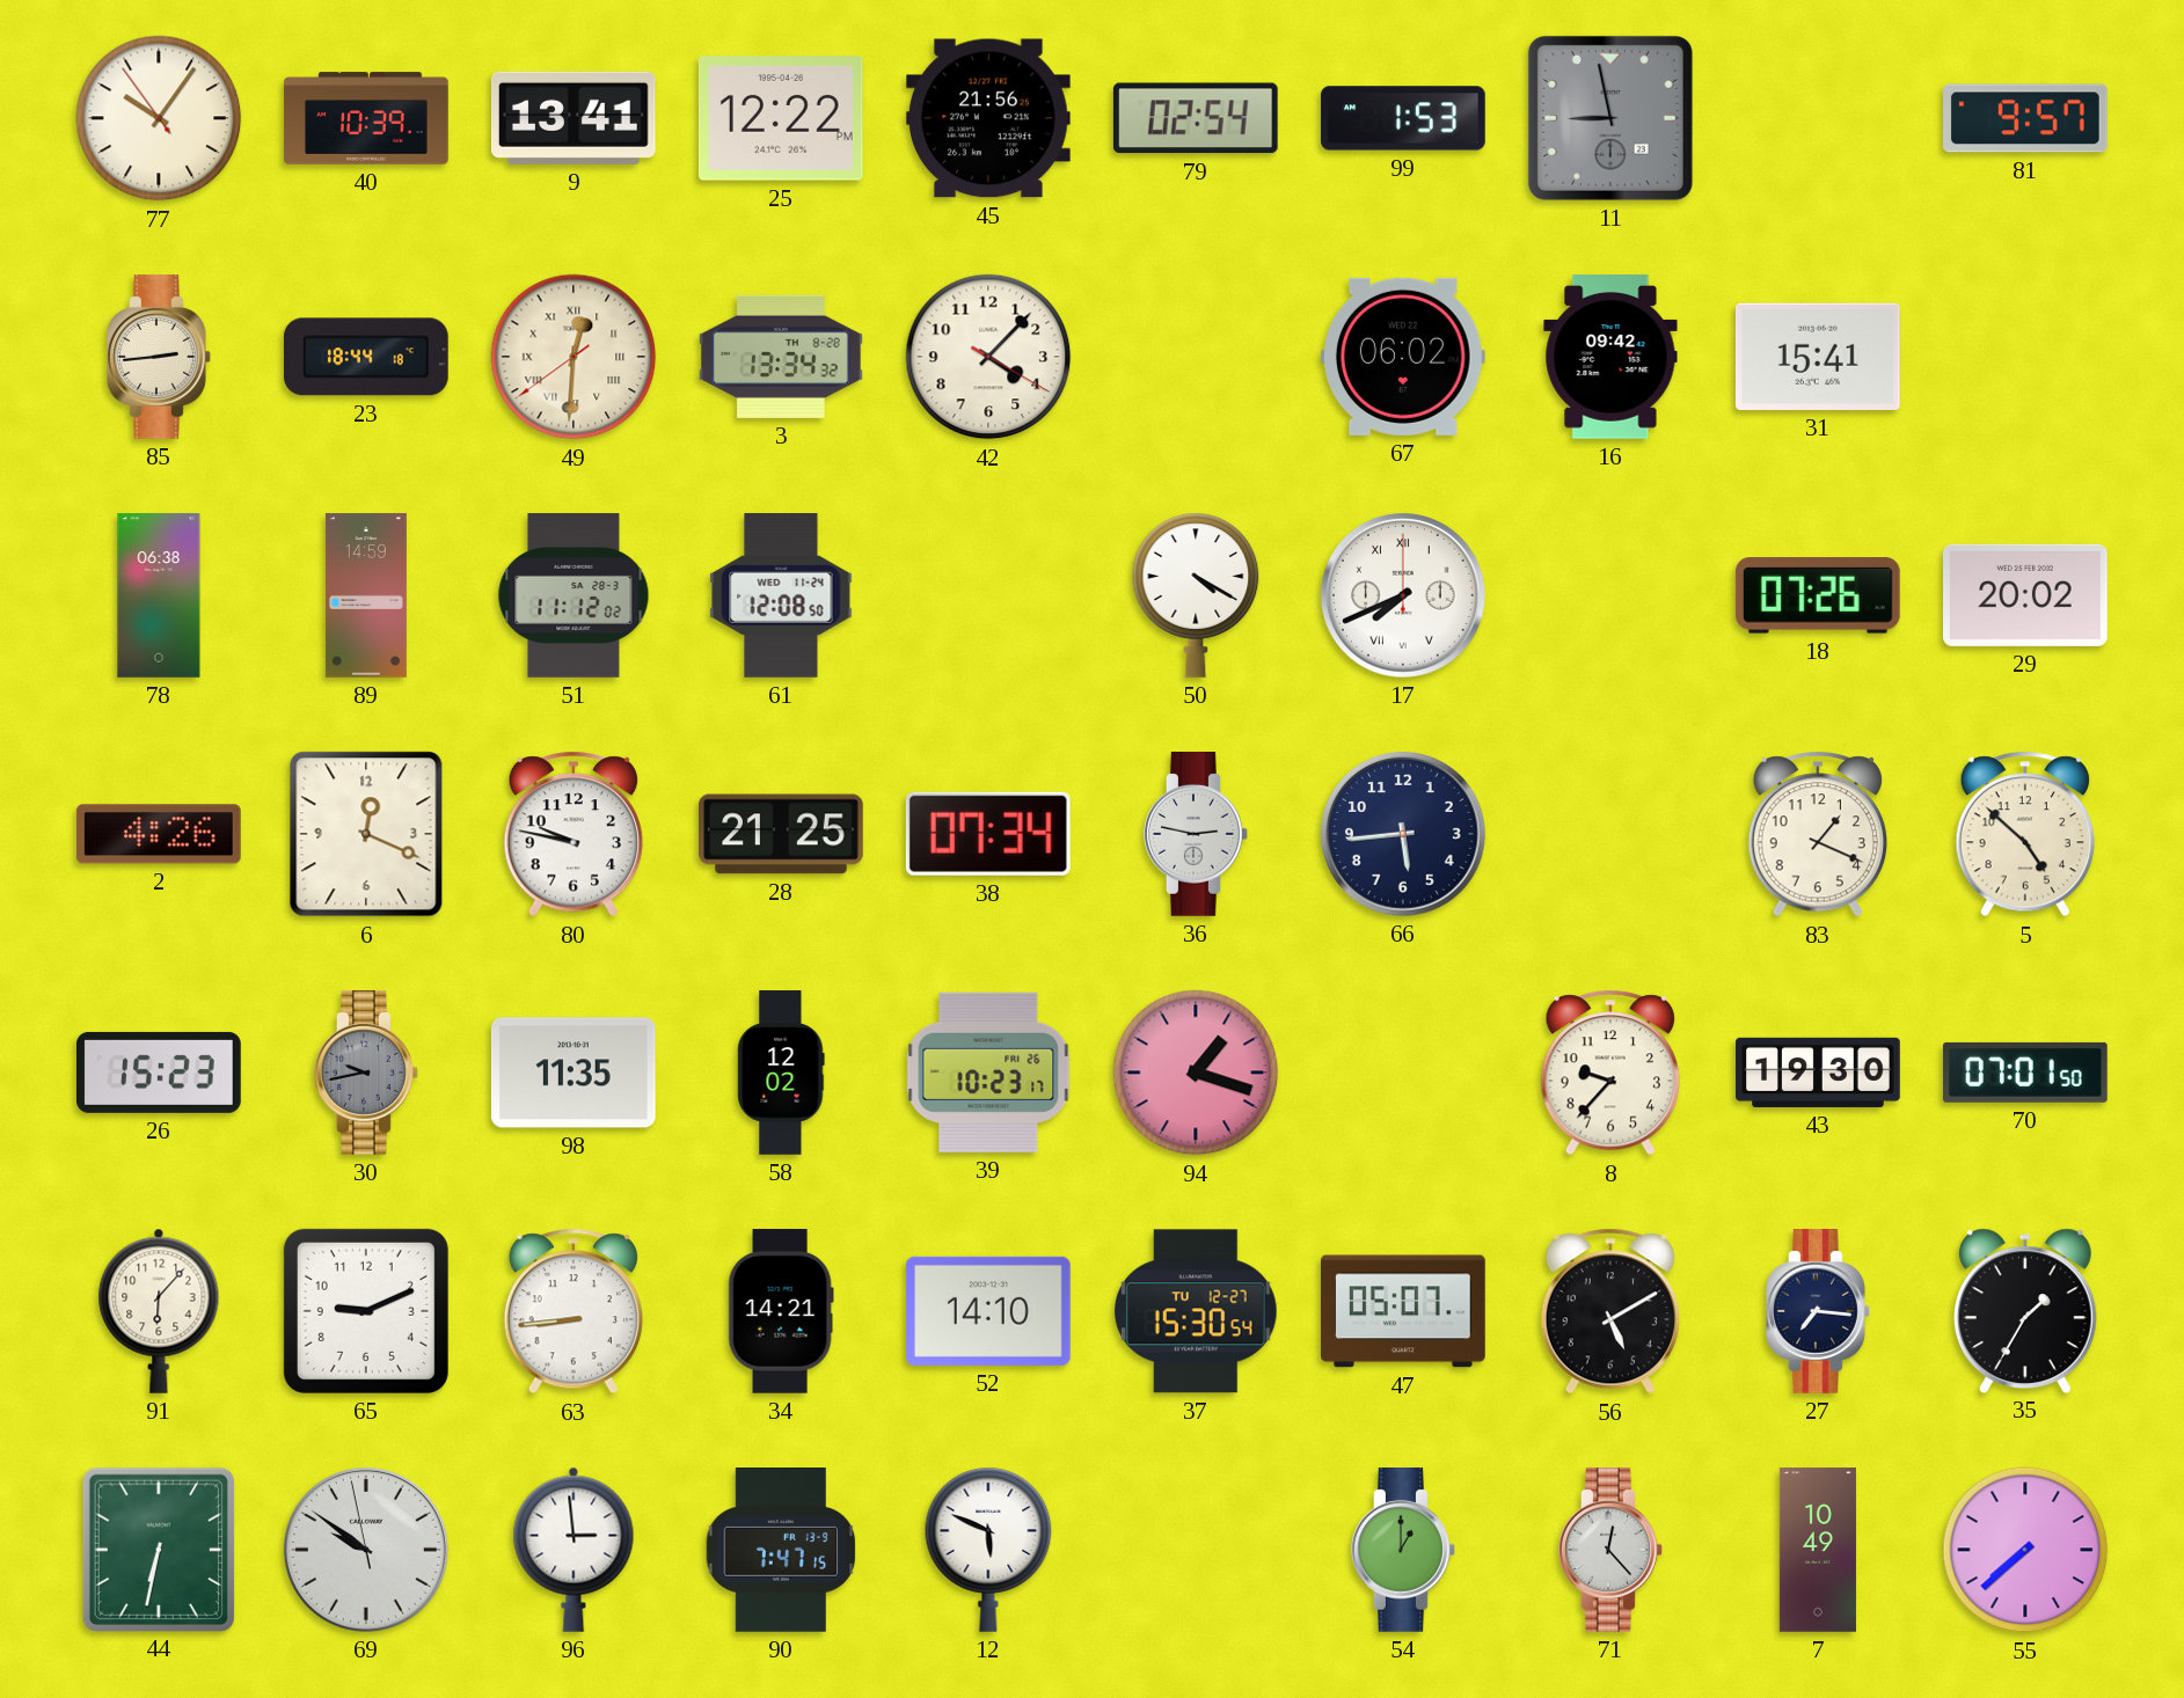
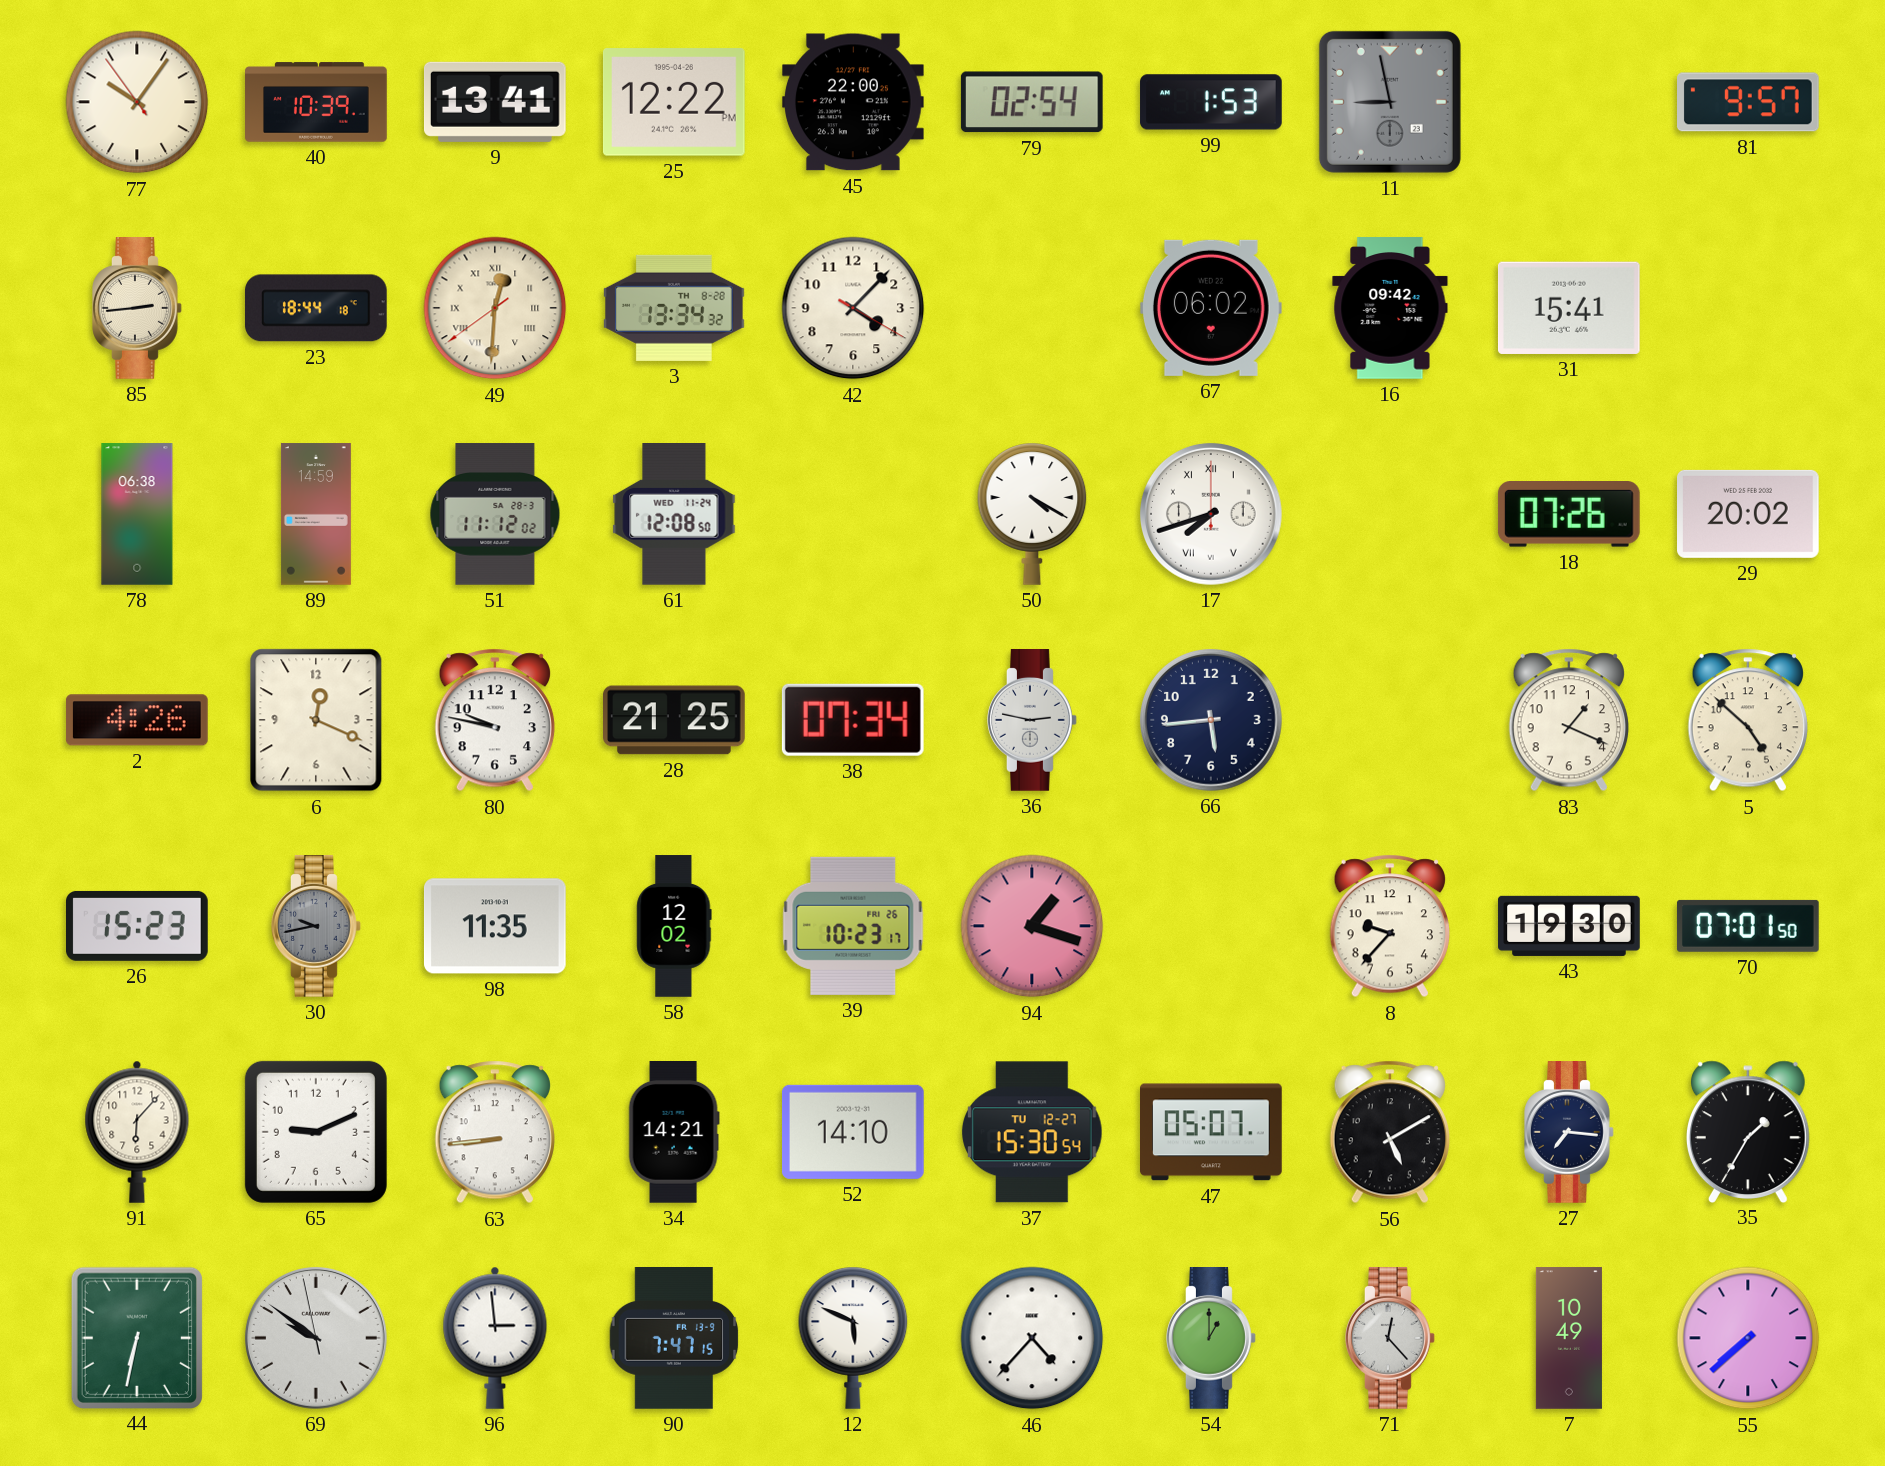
45: 21:56 -> 22:00
17: 7:41 -> 7:42
46: none -> 4:37
